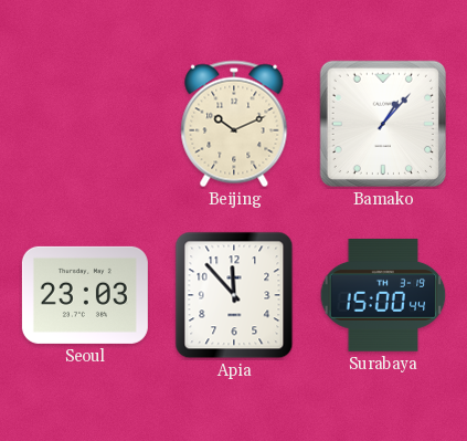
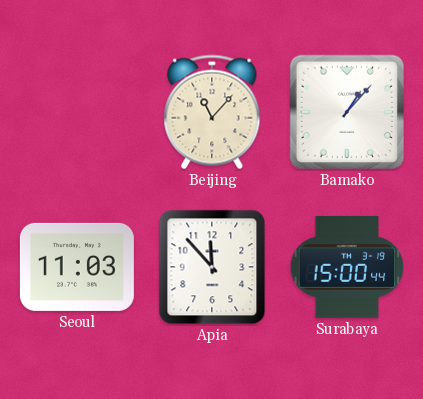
Beijing: 10:11 -> 11:07
Seoul: 23:03 -> 11:03
